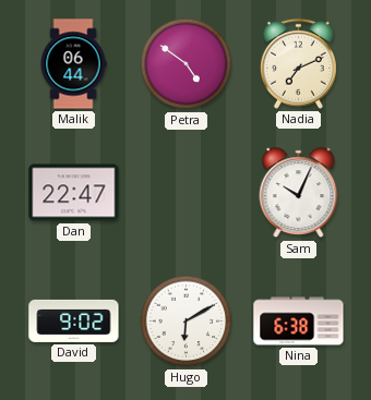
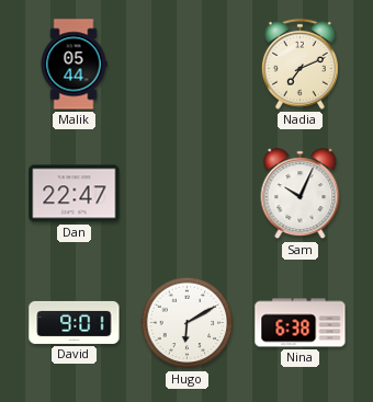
Malik: 06:44 -> 05:44
Petra: 4:51 -> none
David: 9:02 -> 9:01
